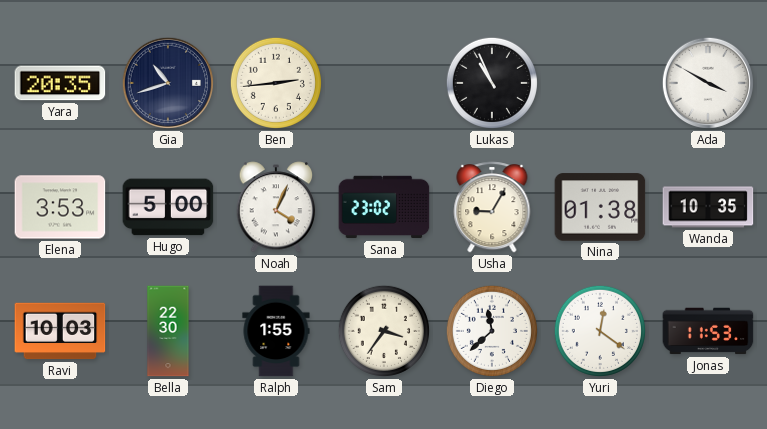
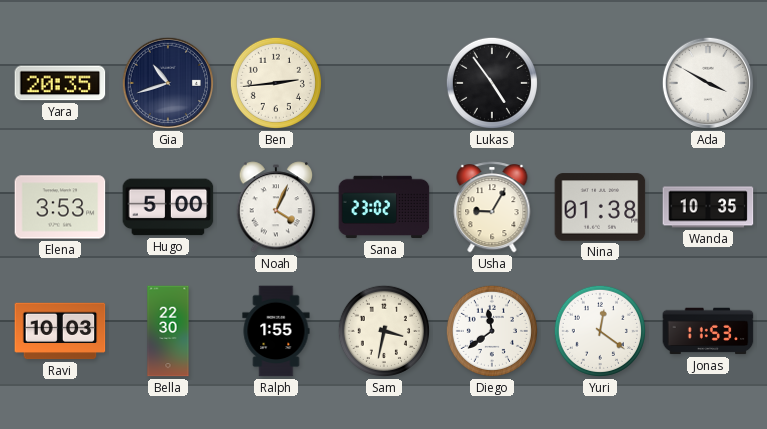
Lukas: 10:56 -> 4:54
Sam: 3:36 -> 3:32
Diego: 11:38 -> 11:39
